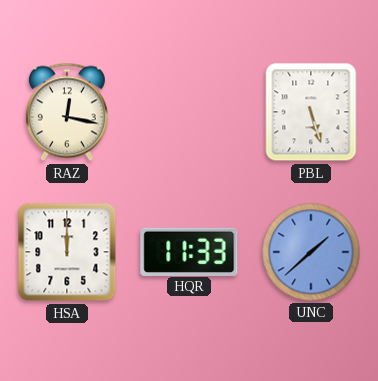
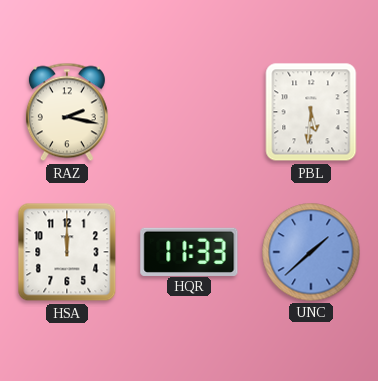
RAZ: 12:17 -> 2:17
PBL: 5:27 -> 5:31
